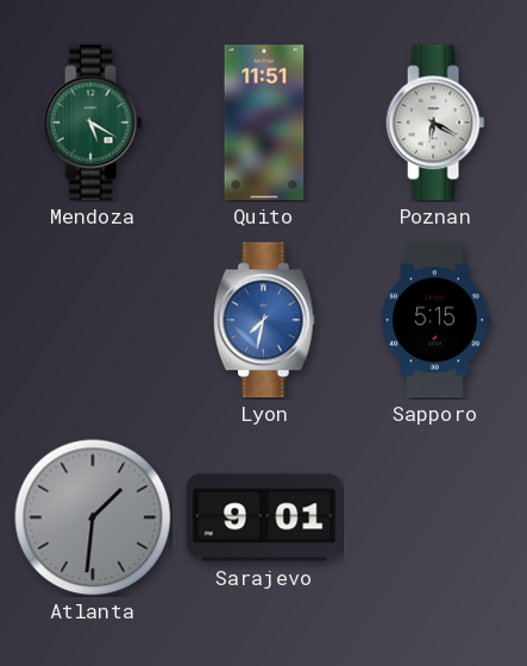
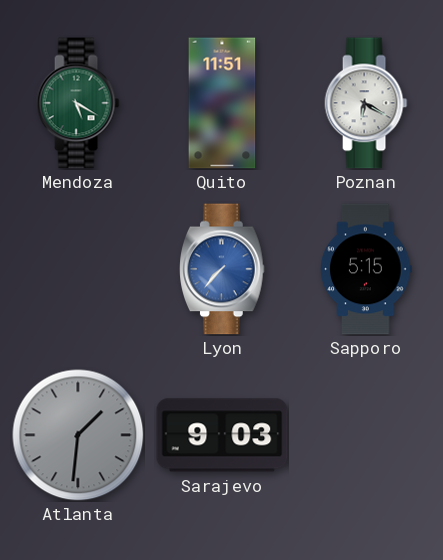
Lyon: 7:32 -> 7:37
Sarajevo: 9:01 -> 9:03
